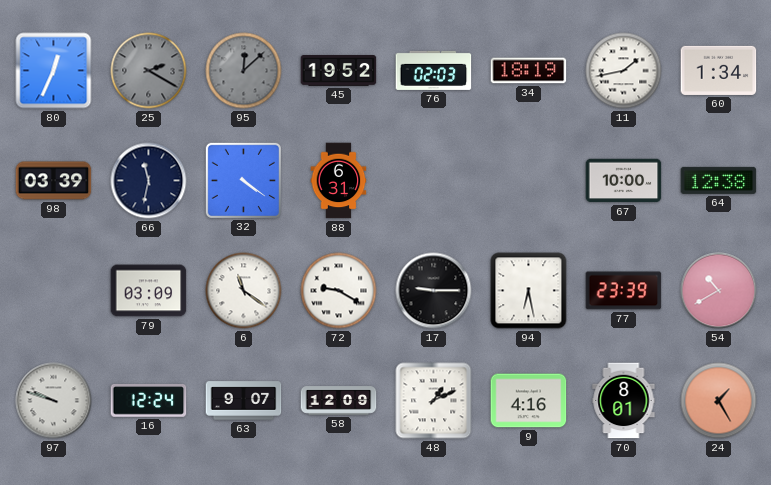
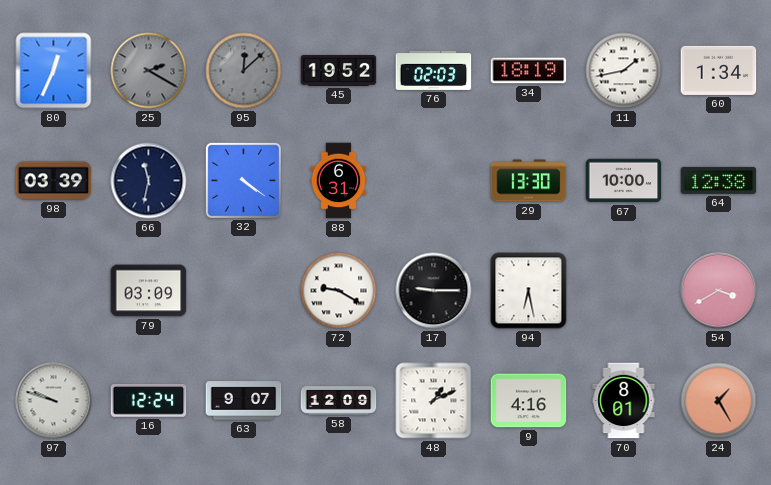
29: none -> 13:30
6: 11:21 -> none
77: 23:39 -> none
54: 10:40 -> 3:40
